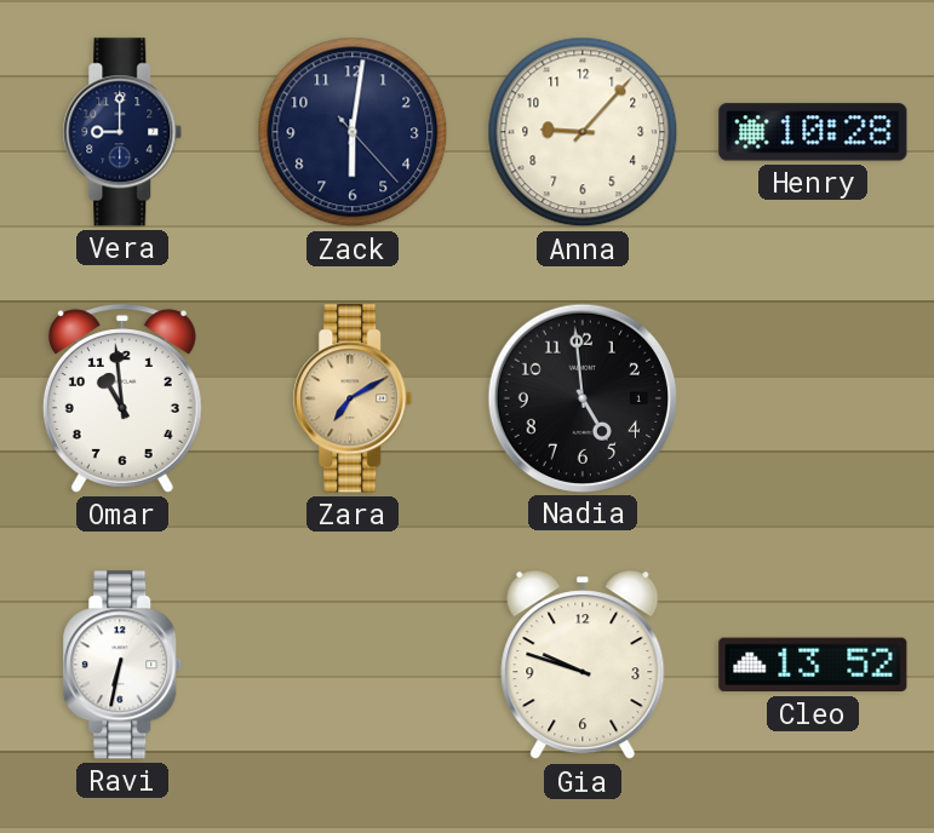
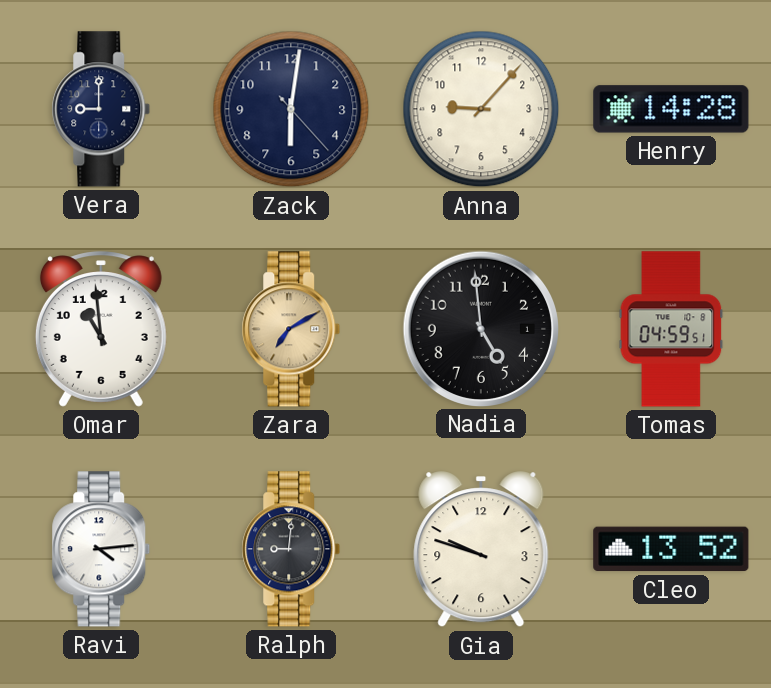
Henry: 10:28 -> 14:28
Tomas: none -> 04:59
Ravi: 6:32 -> 4:14
Ralph: none -> 9:01
